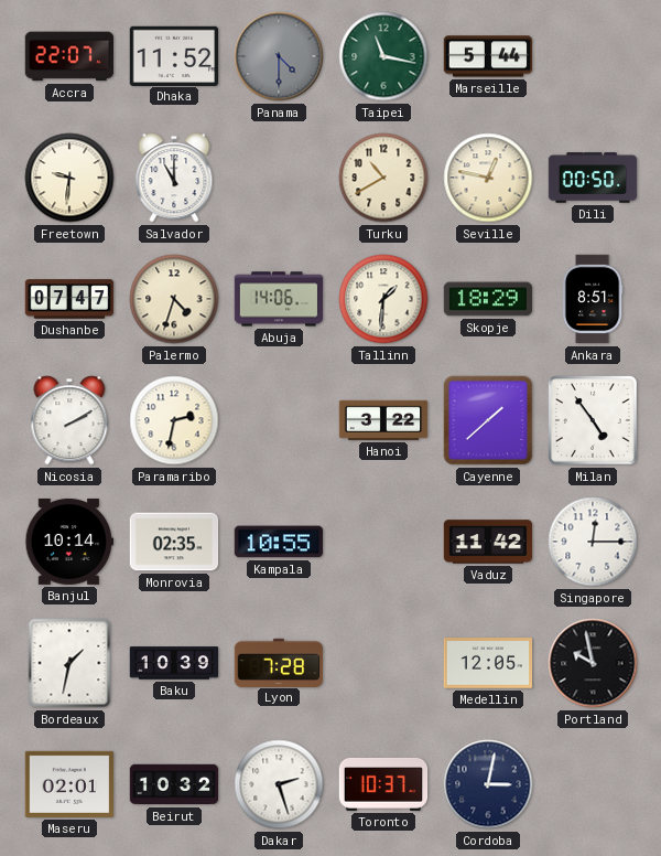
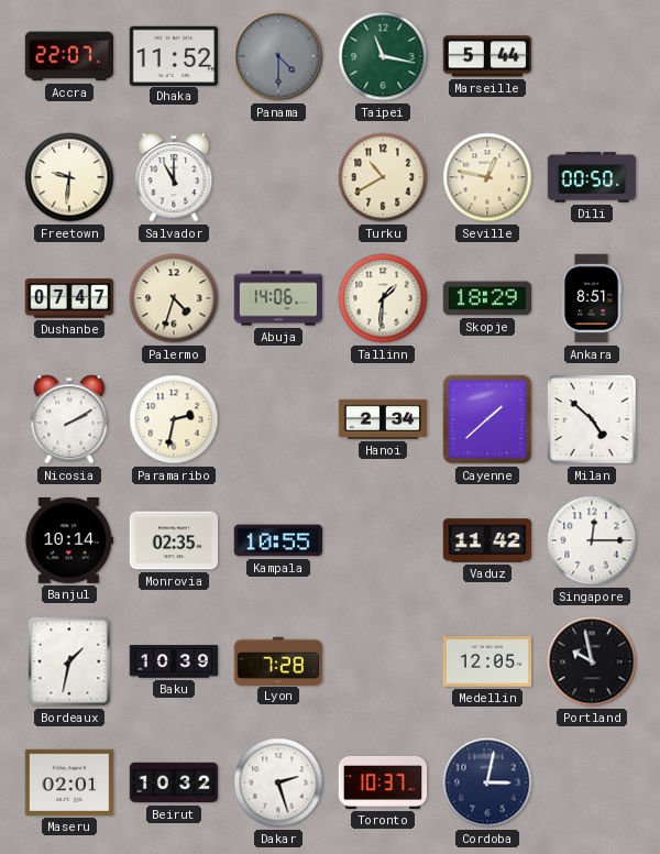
Hanoi: 3:22 -> 2:34
Milan: 4:54 -> 4:52
